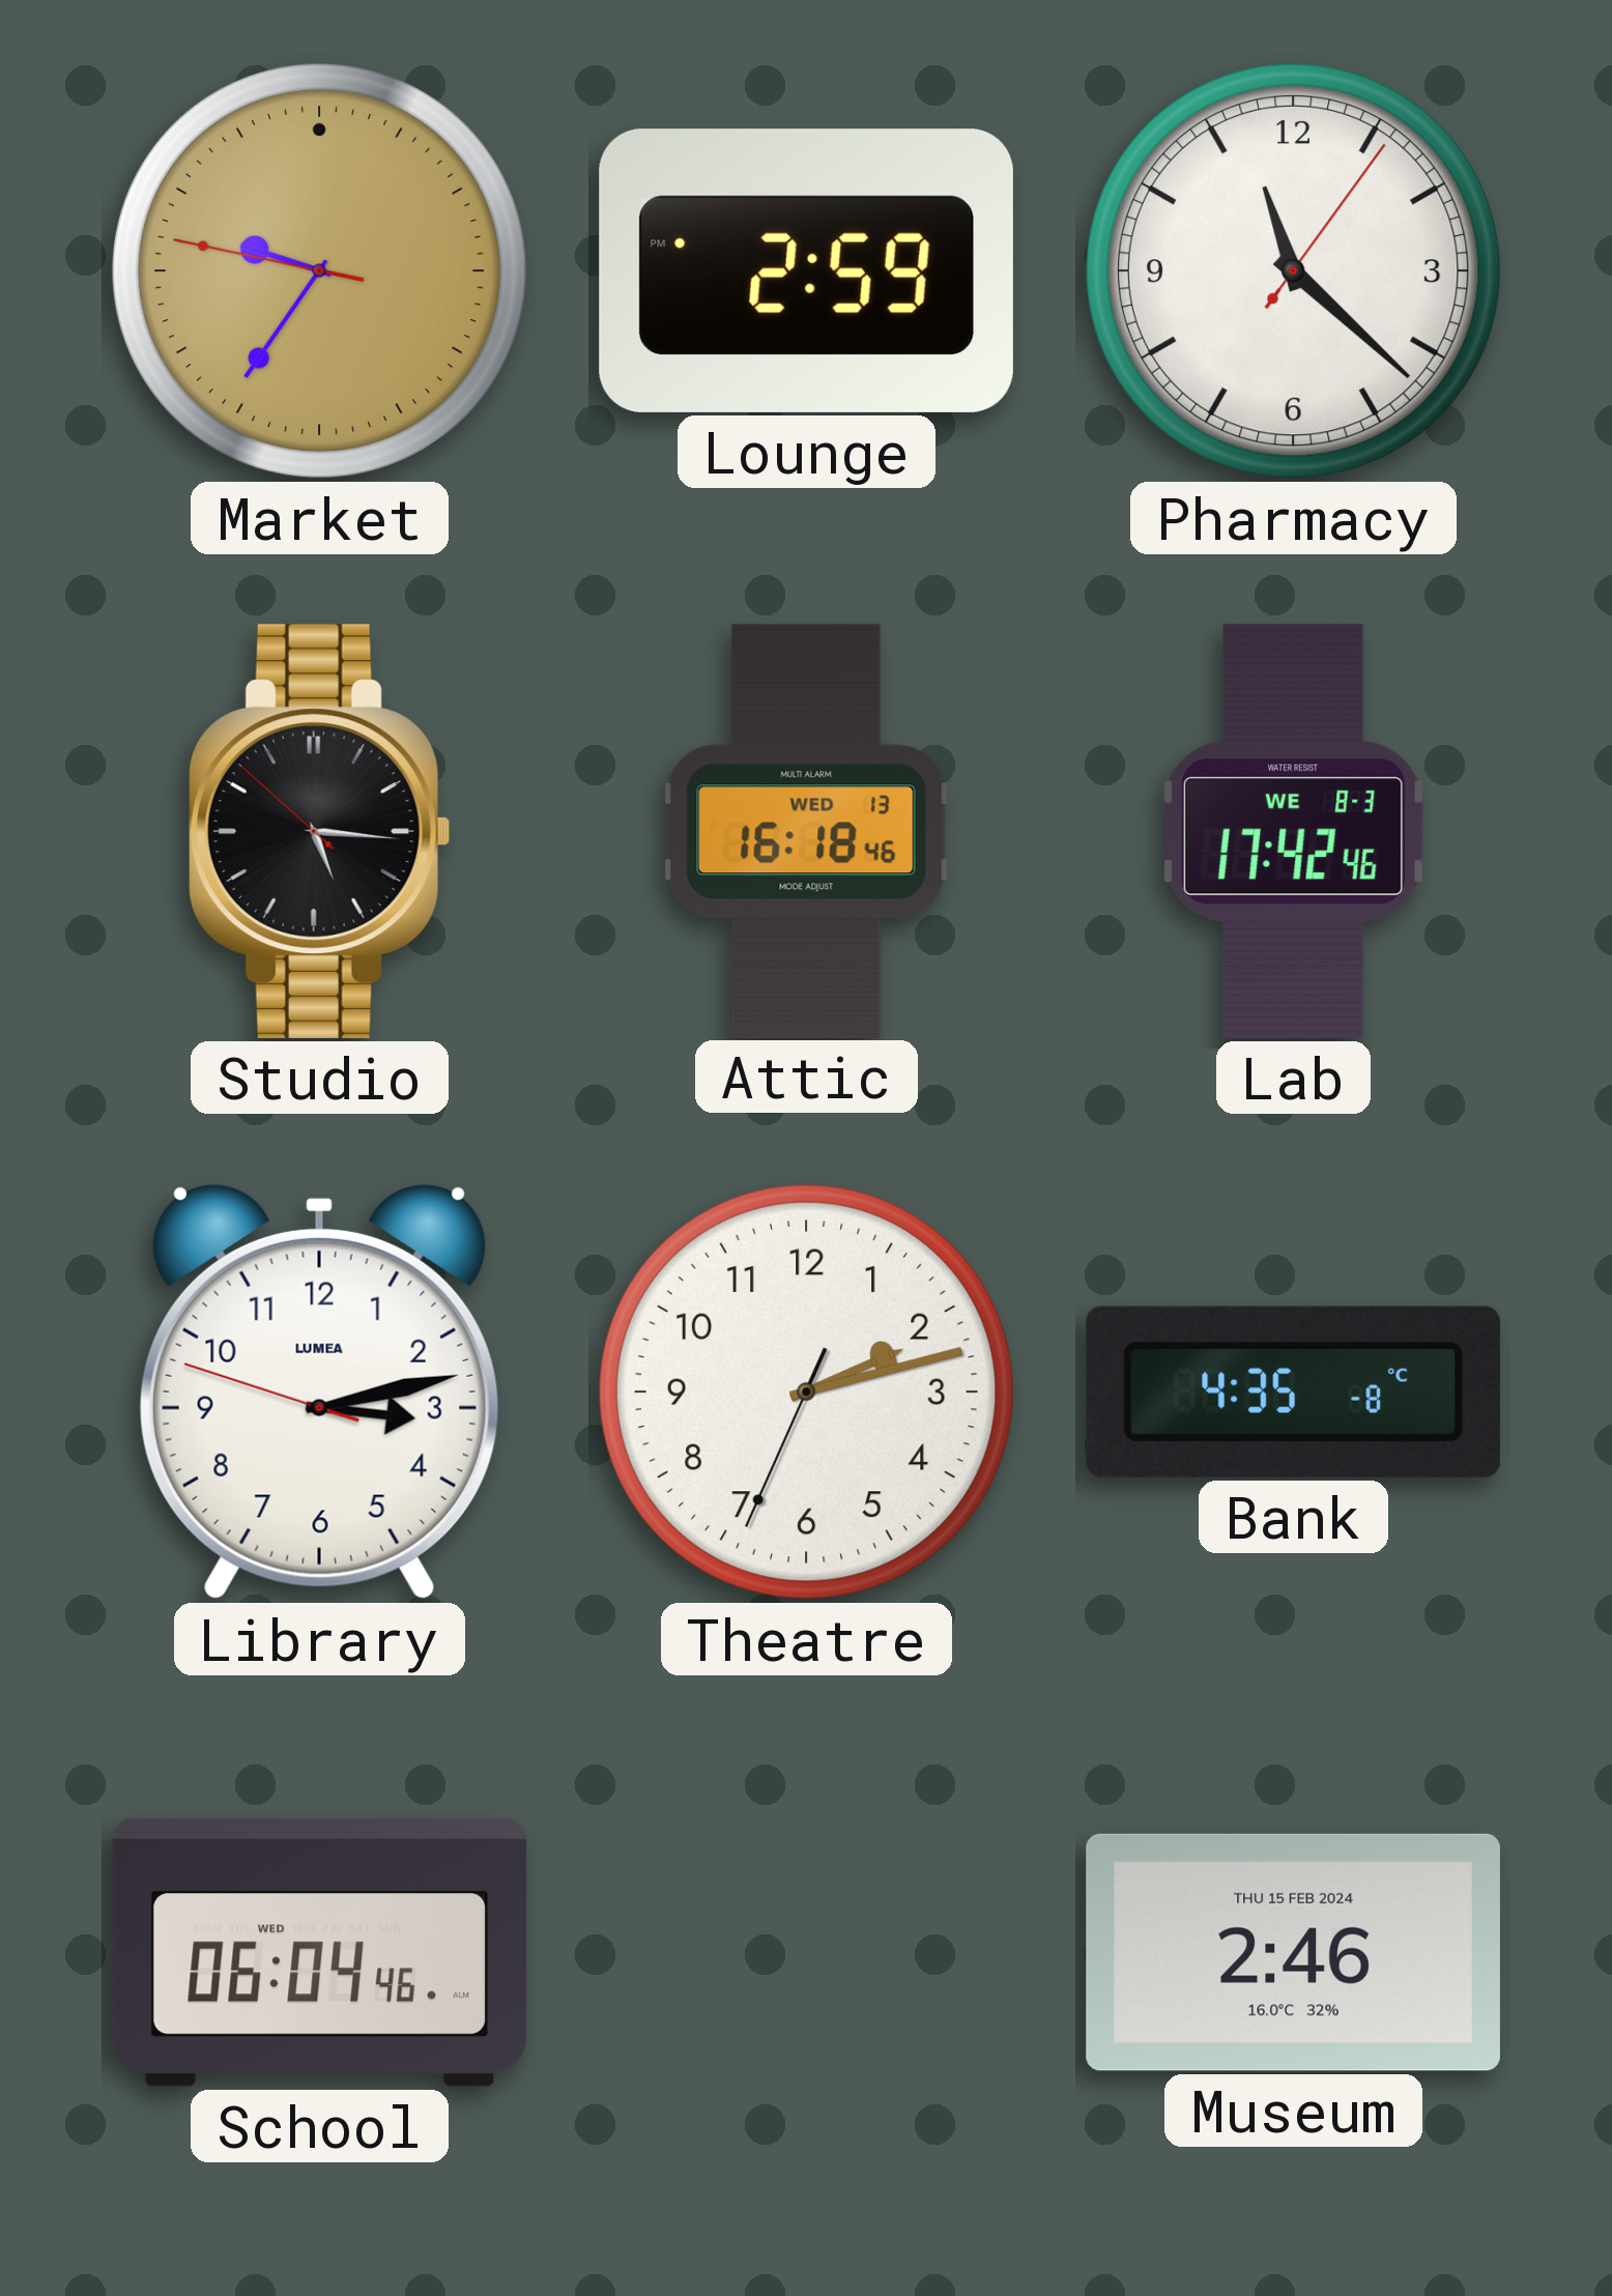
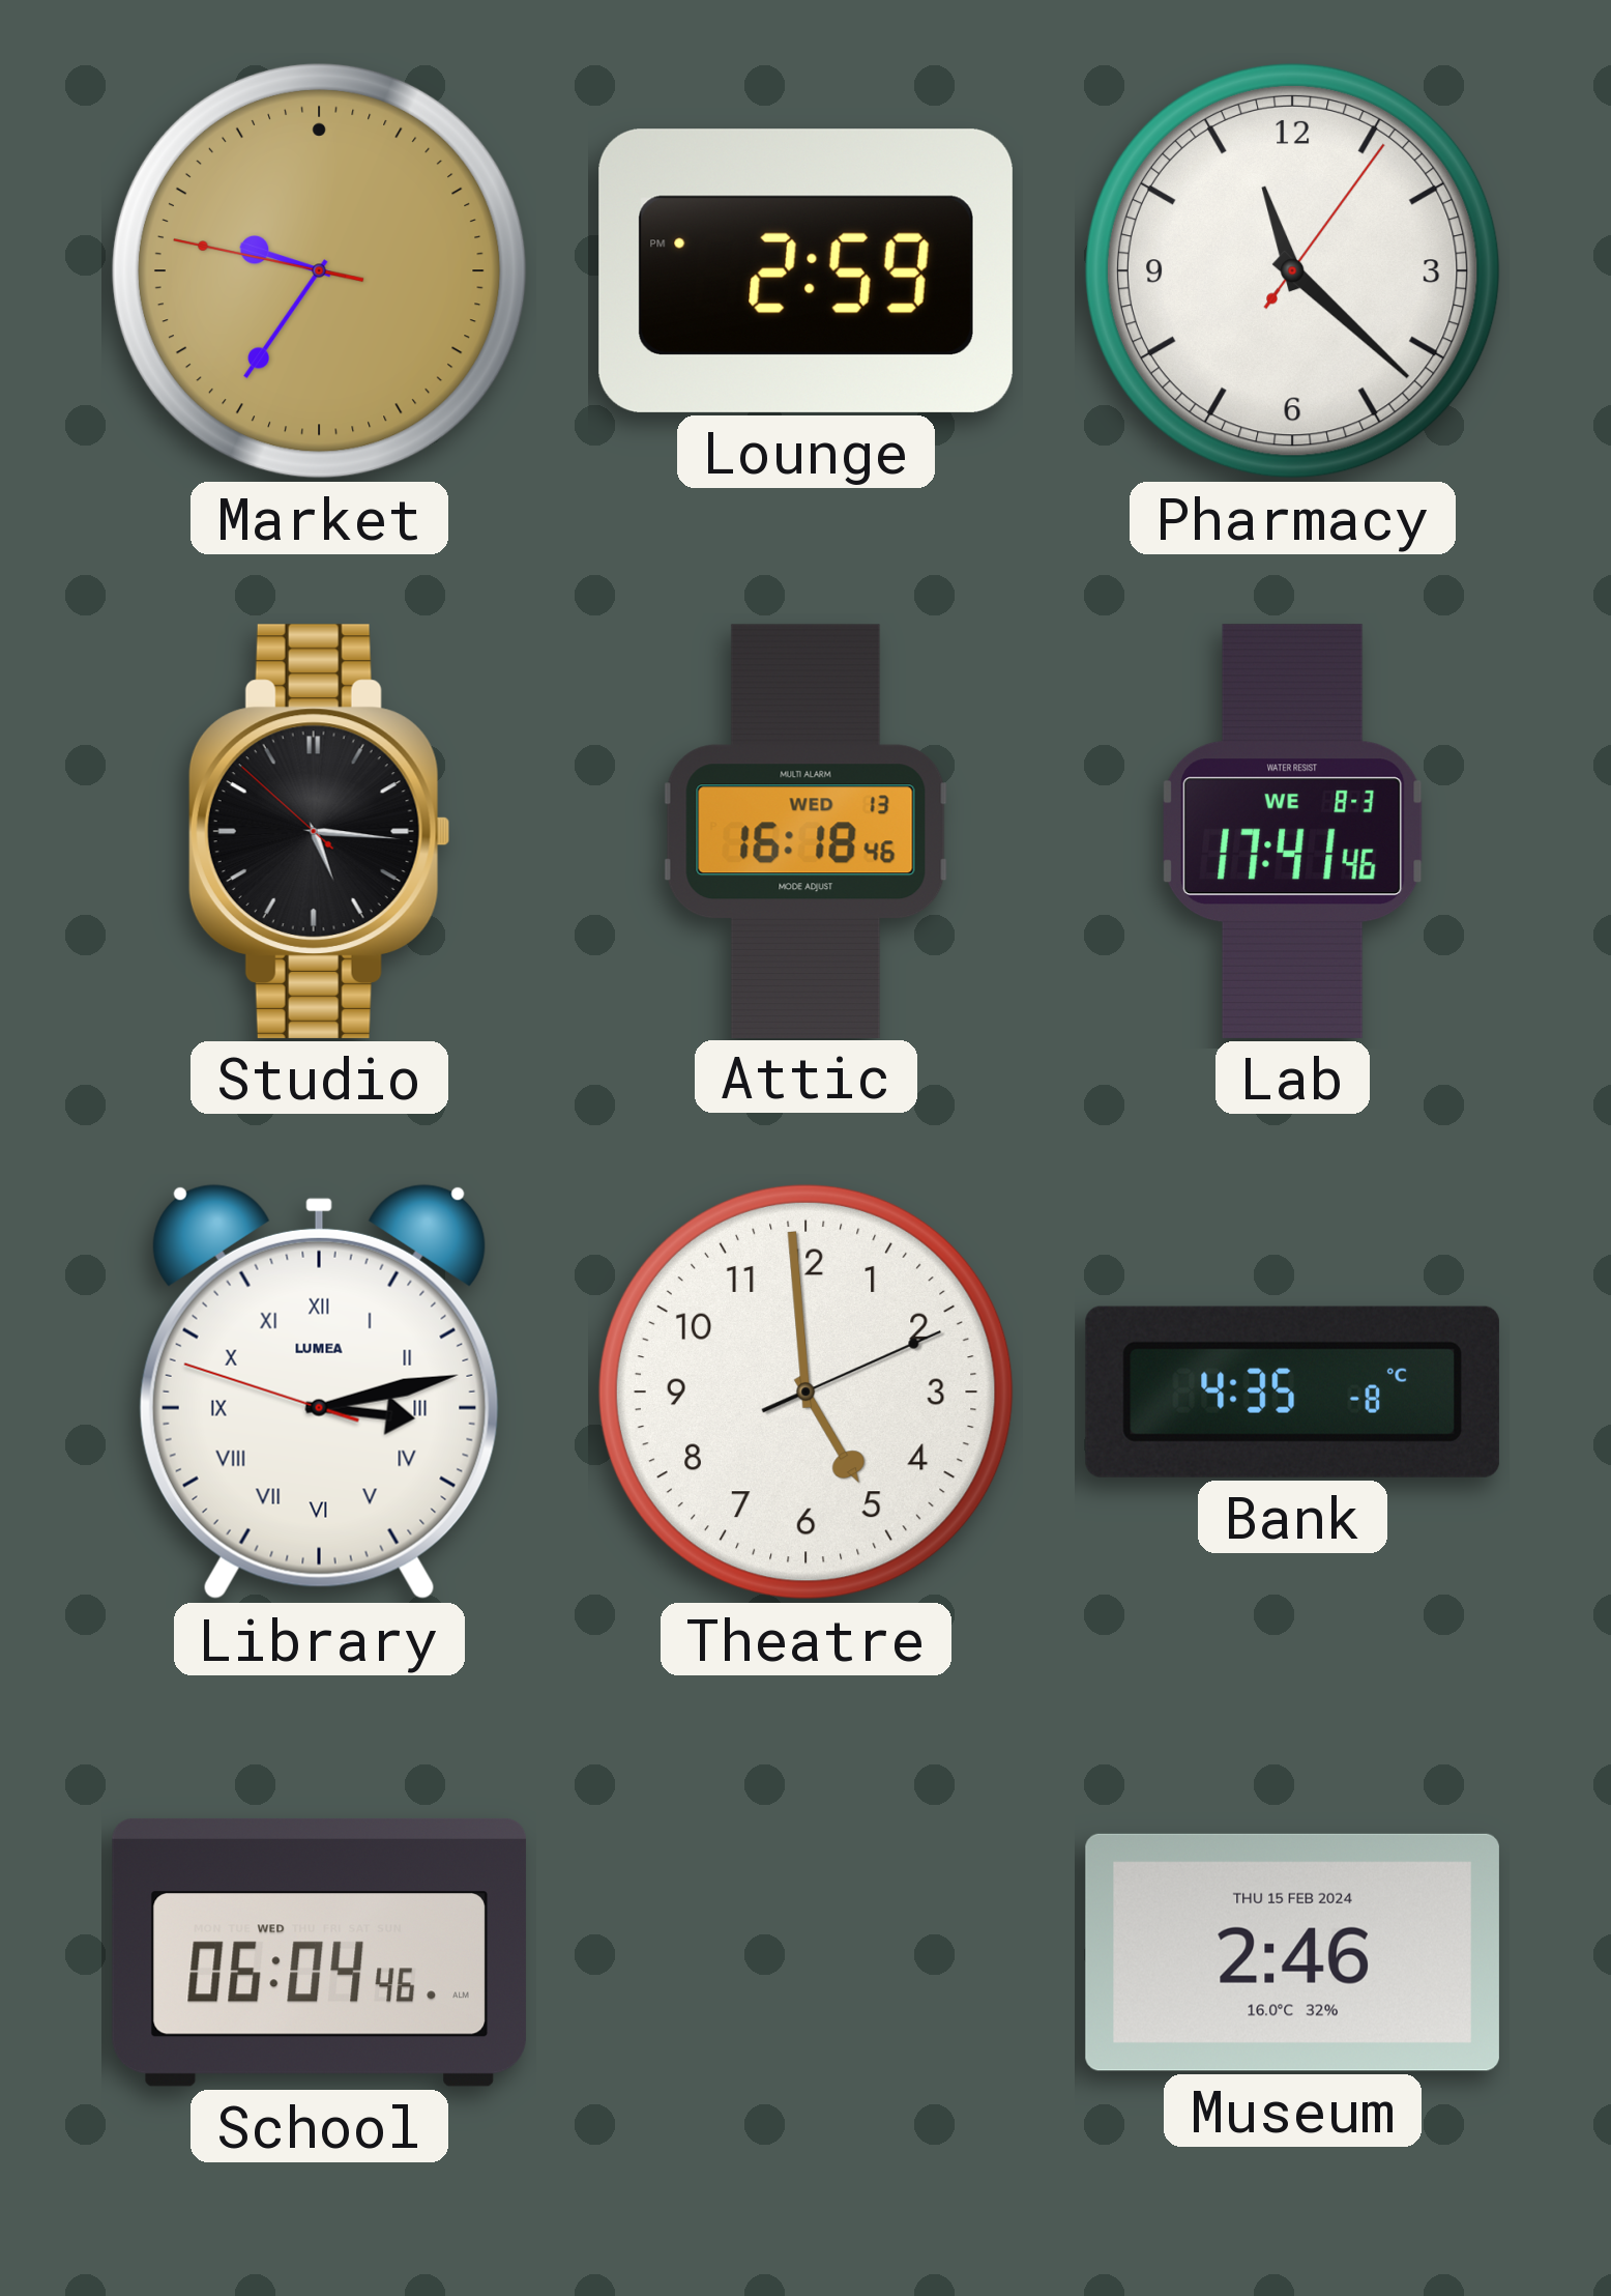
Lab: 17:42 -> 17:41
Library numerals: Arabic -> Roman
Theatre: 2:12 -> 4:59
